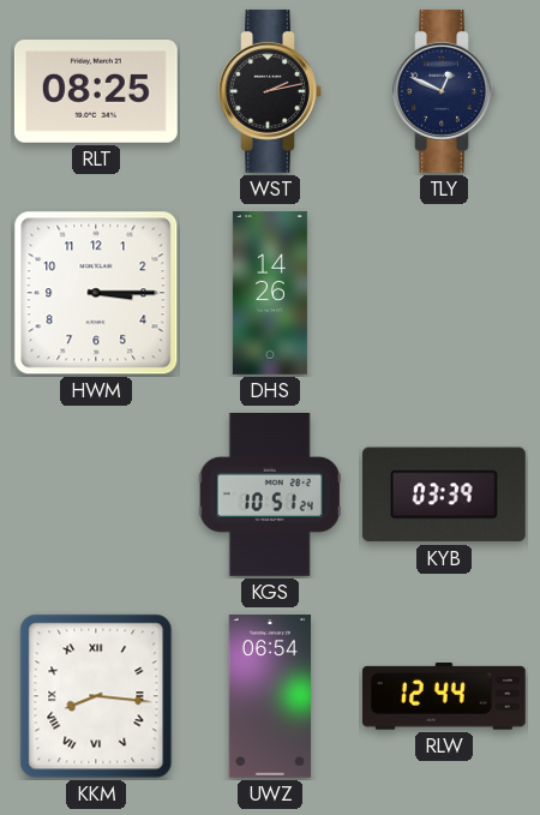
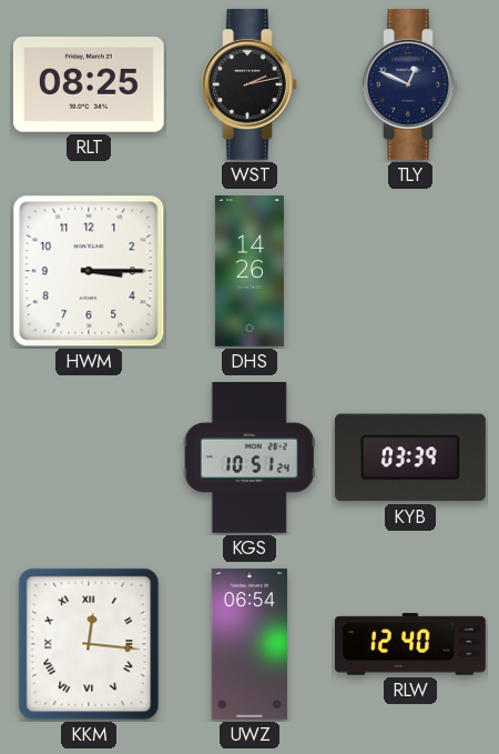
KKM: 8:16 -> 12:16
RLW: 12:44 -> 12:40
